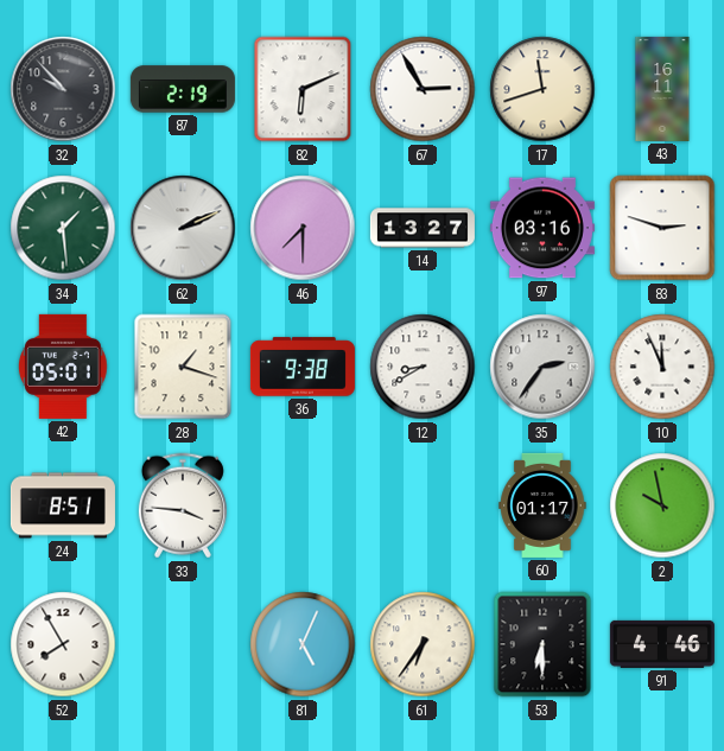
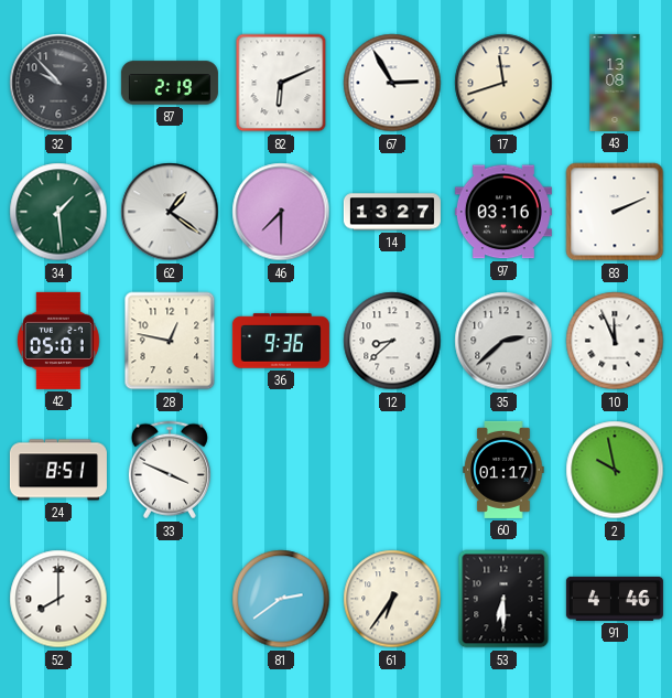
43: 16:11 -> 13:08
62: 2:11 -> 1:21
83: 2:48 -> 2:11
28: 1:18 -> 12:47
36: 9:38 -> 9:36
12: 8:40 -> 8:38
35: 2:36 -> 2:38
33: 3:46 -> 3:49
52: 7:55 -> 8:00
81: 5:04 -> 2:39
